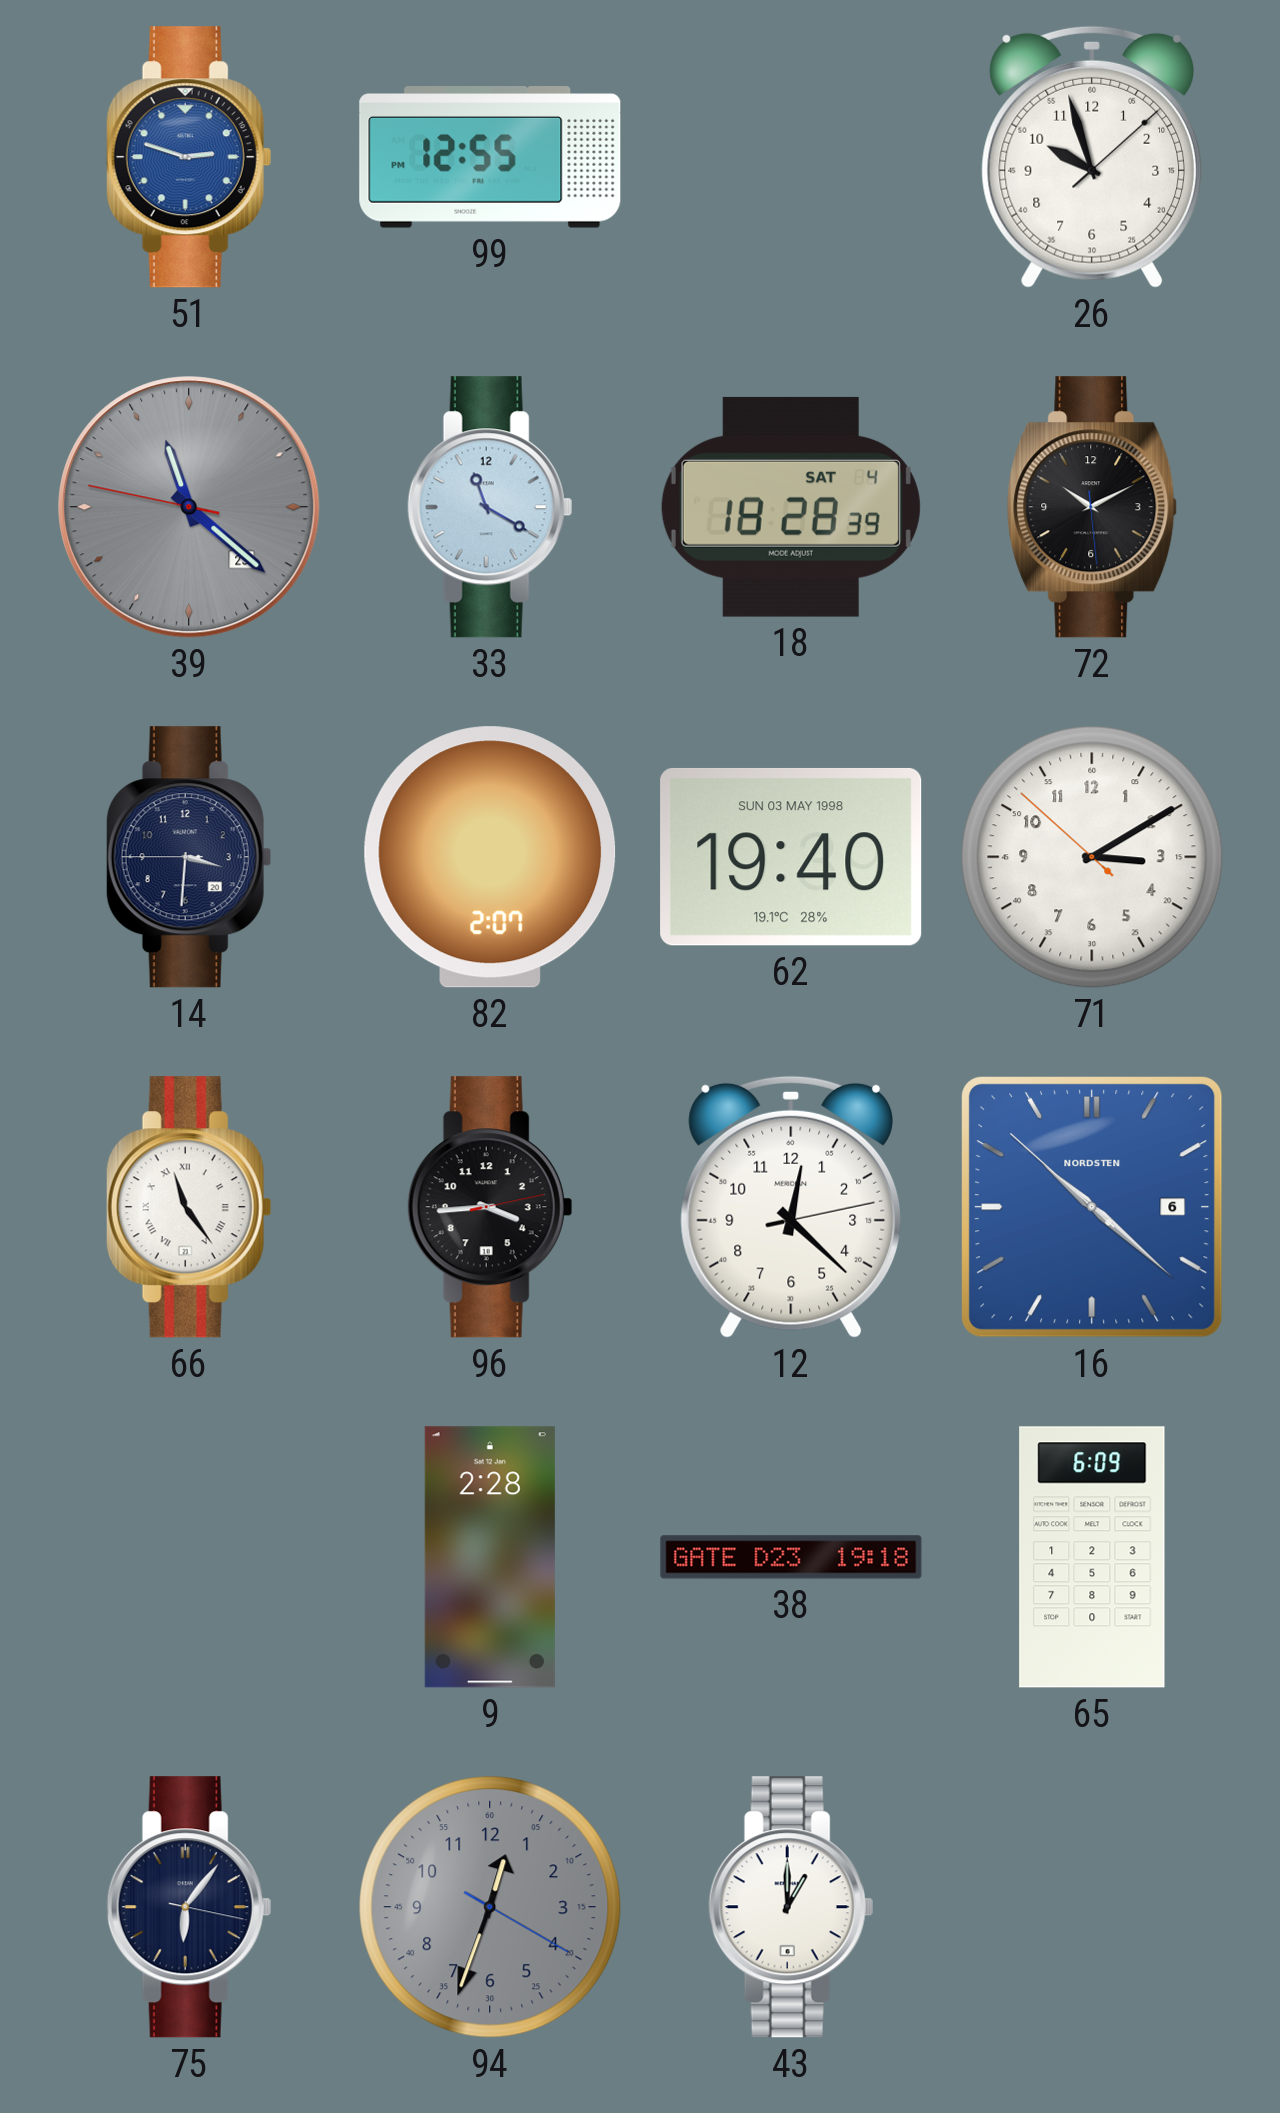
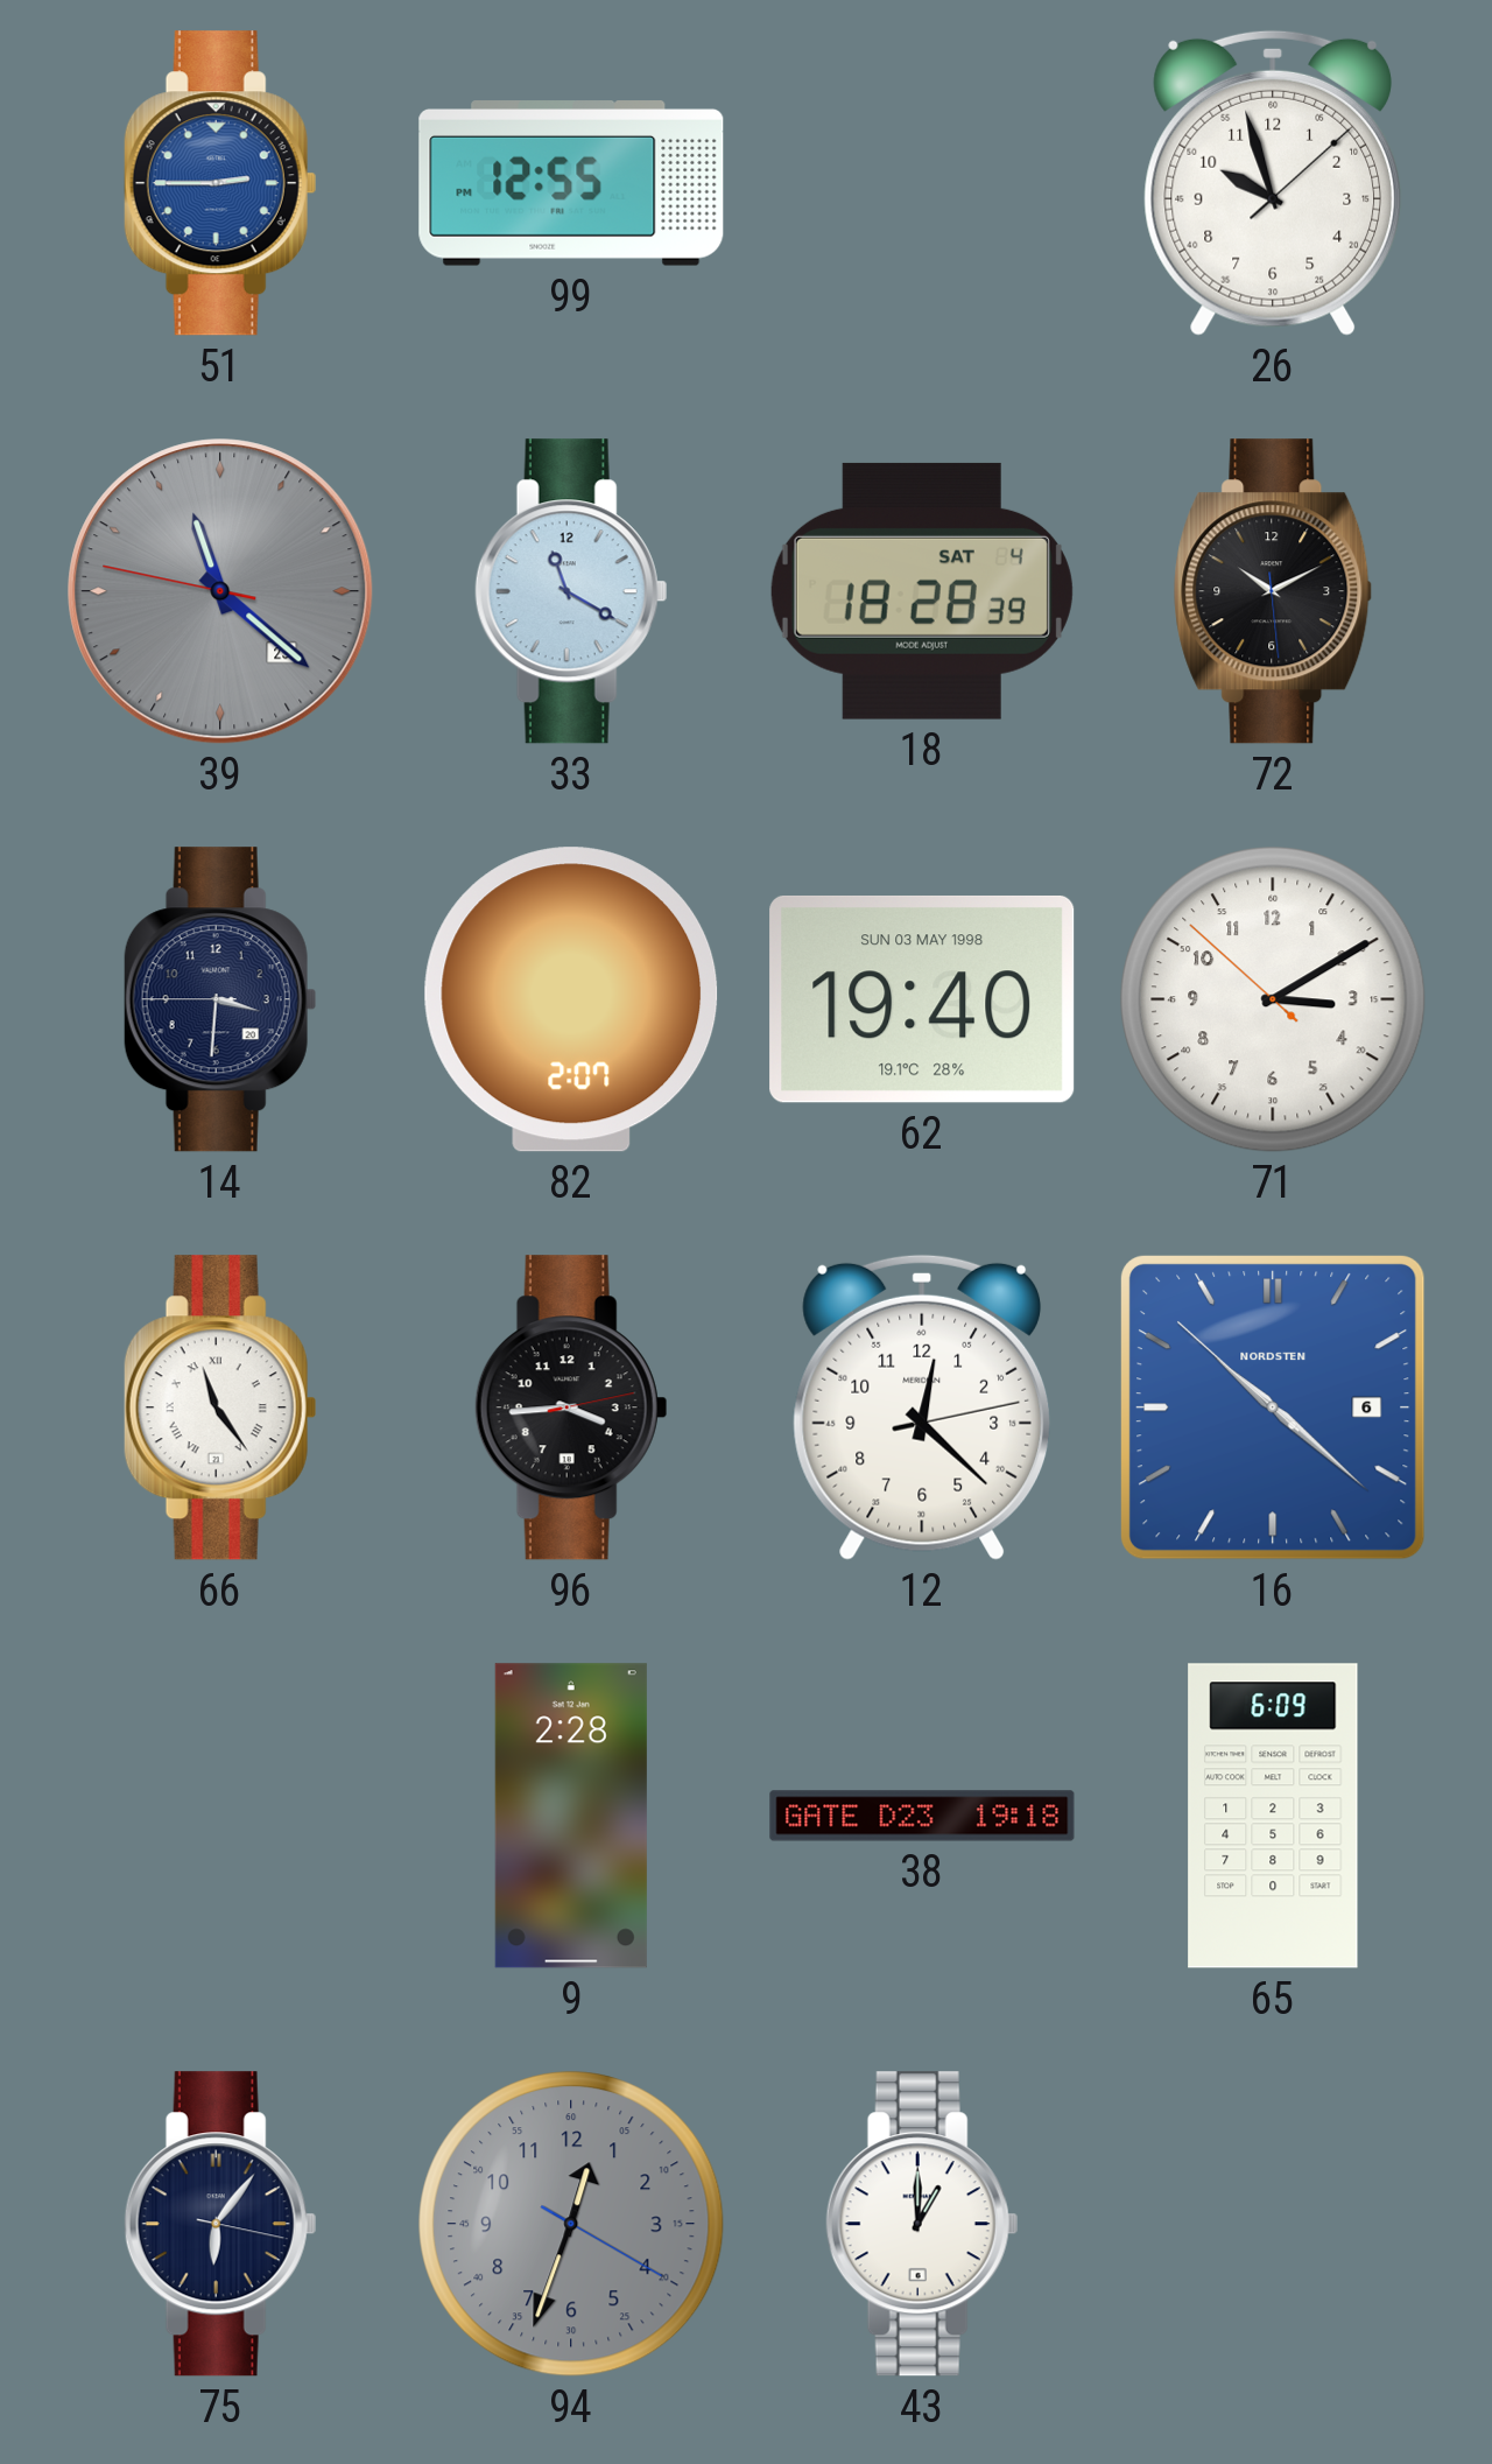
51: 2:48 -> 2:45
